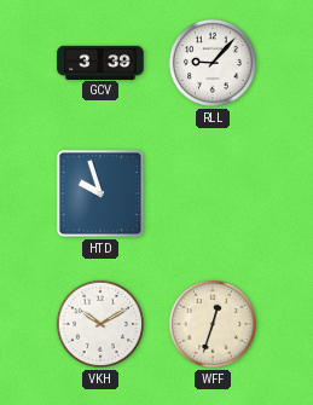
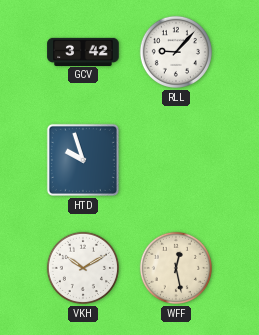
GCV: 3:39 -> 3:42
WFF: 12:33 -> 12:28
